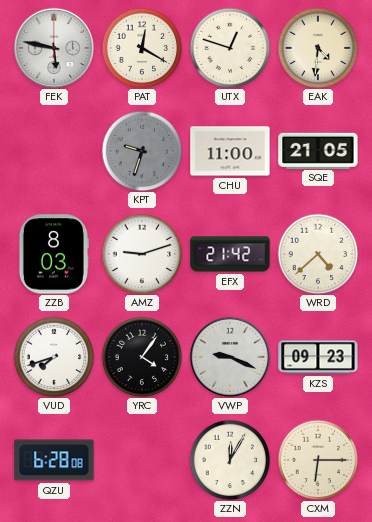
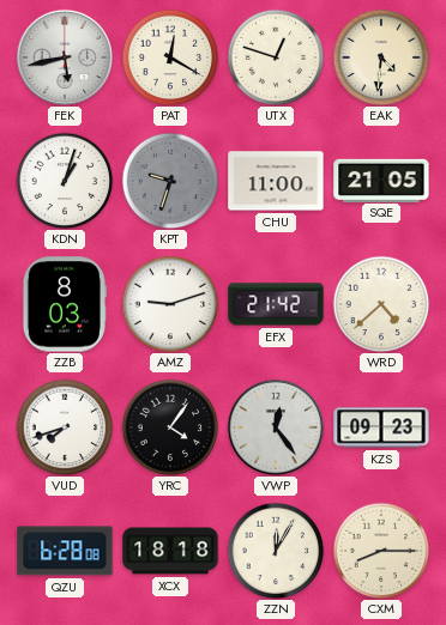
FEK: 5:47 -> 5:43
KDN: none -> 1:03
VWP: 9:19 -> 12:24
XCX: none -> 18:18
CXM: 6:15 -> 8:15
